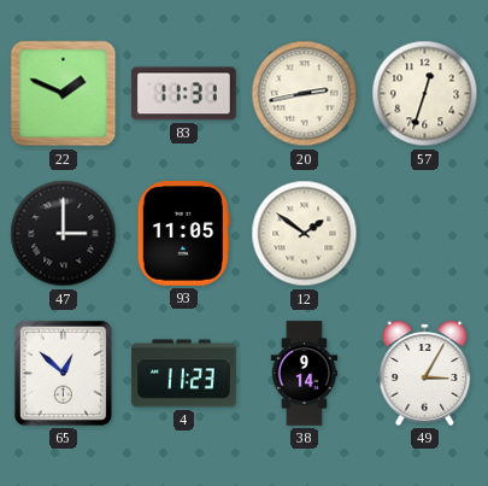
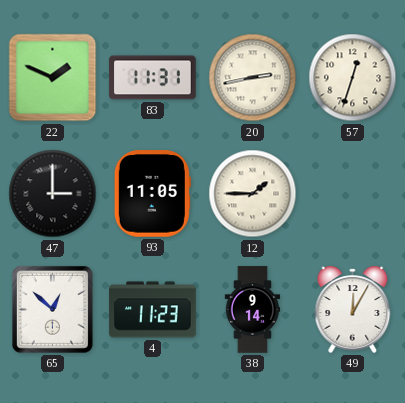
12: 1:51 -> 1:45
49: 3:05 -> 12:05
